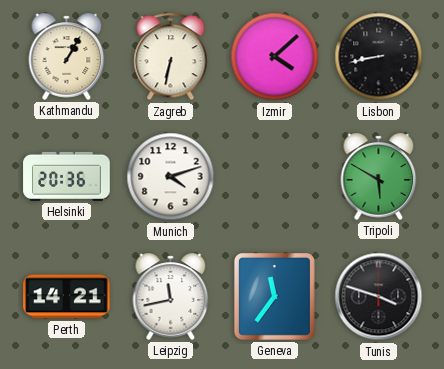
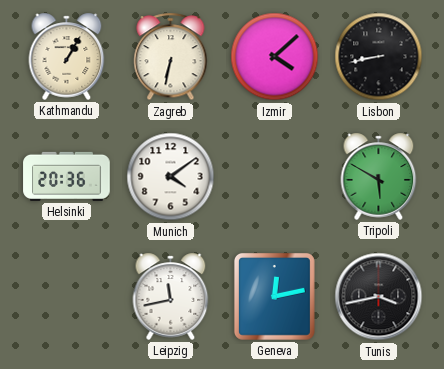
Munich: 4:12 -> 4:09
Perth: 14:21 -> none
Geneva: 11:36 -> 12:13
Tunis: 3:48 -> 3:43
